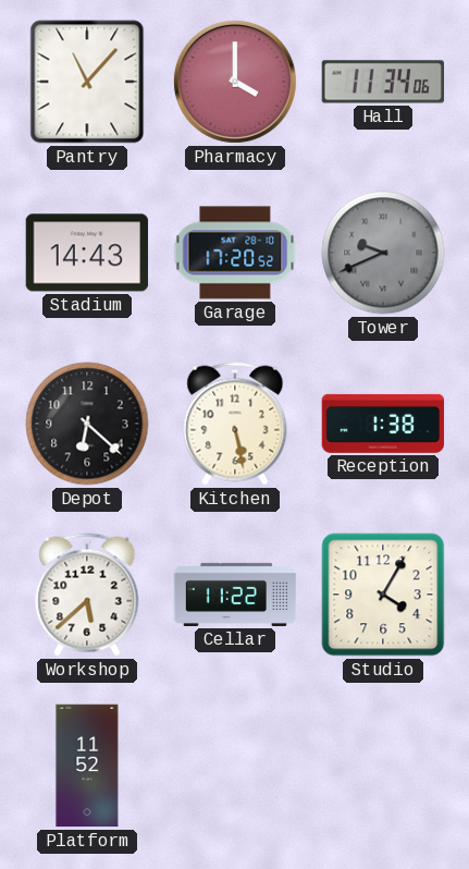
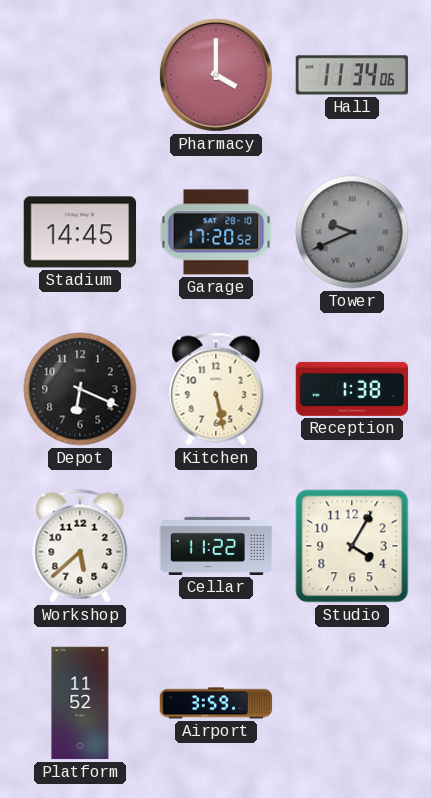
Pantry: 11:07 -> none
Stadium: 14:43 -> 14:45
Depot: 6:22 -> 6:19
Airport: none -> 3:59
